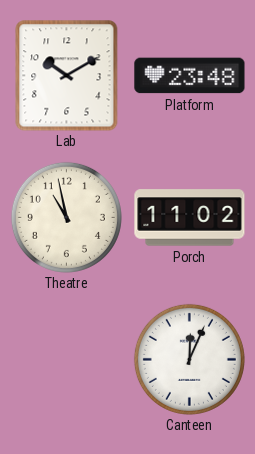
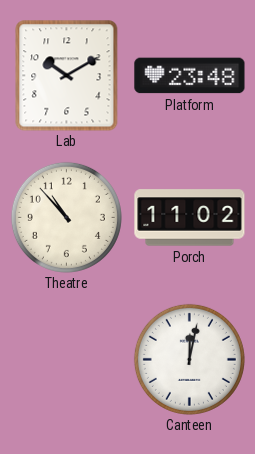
Theatre: 10:58 -> 10:53
Canteen: 12:04 -> 12:02
